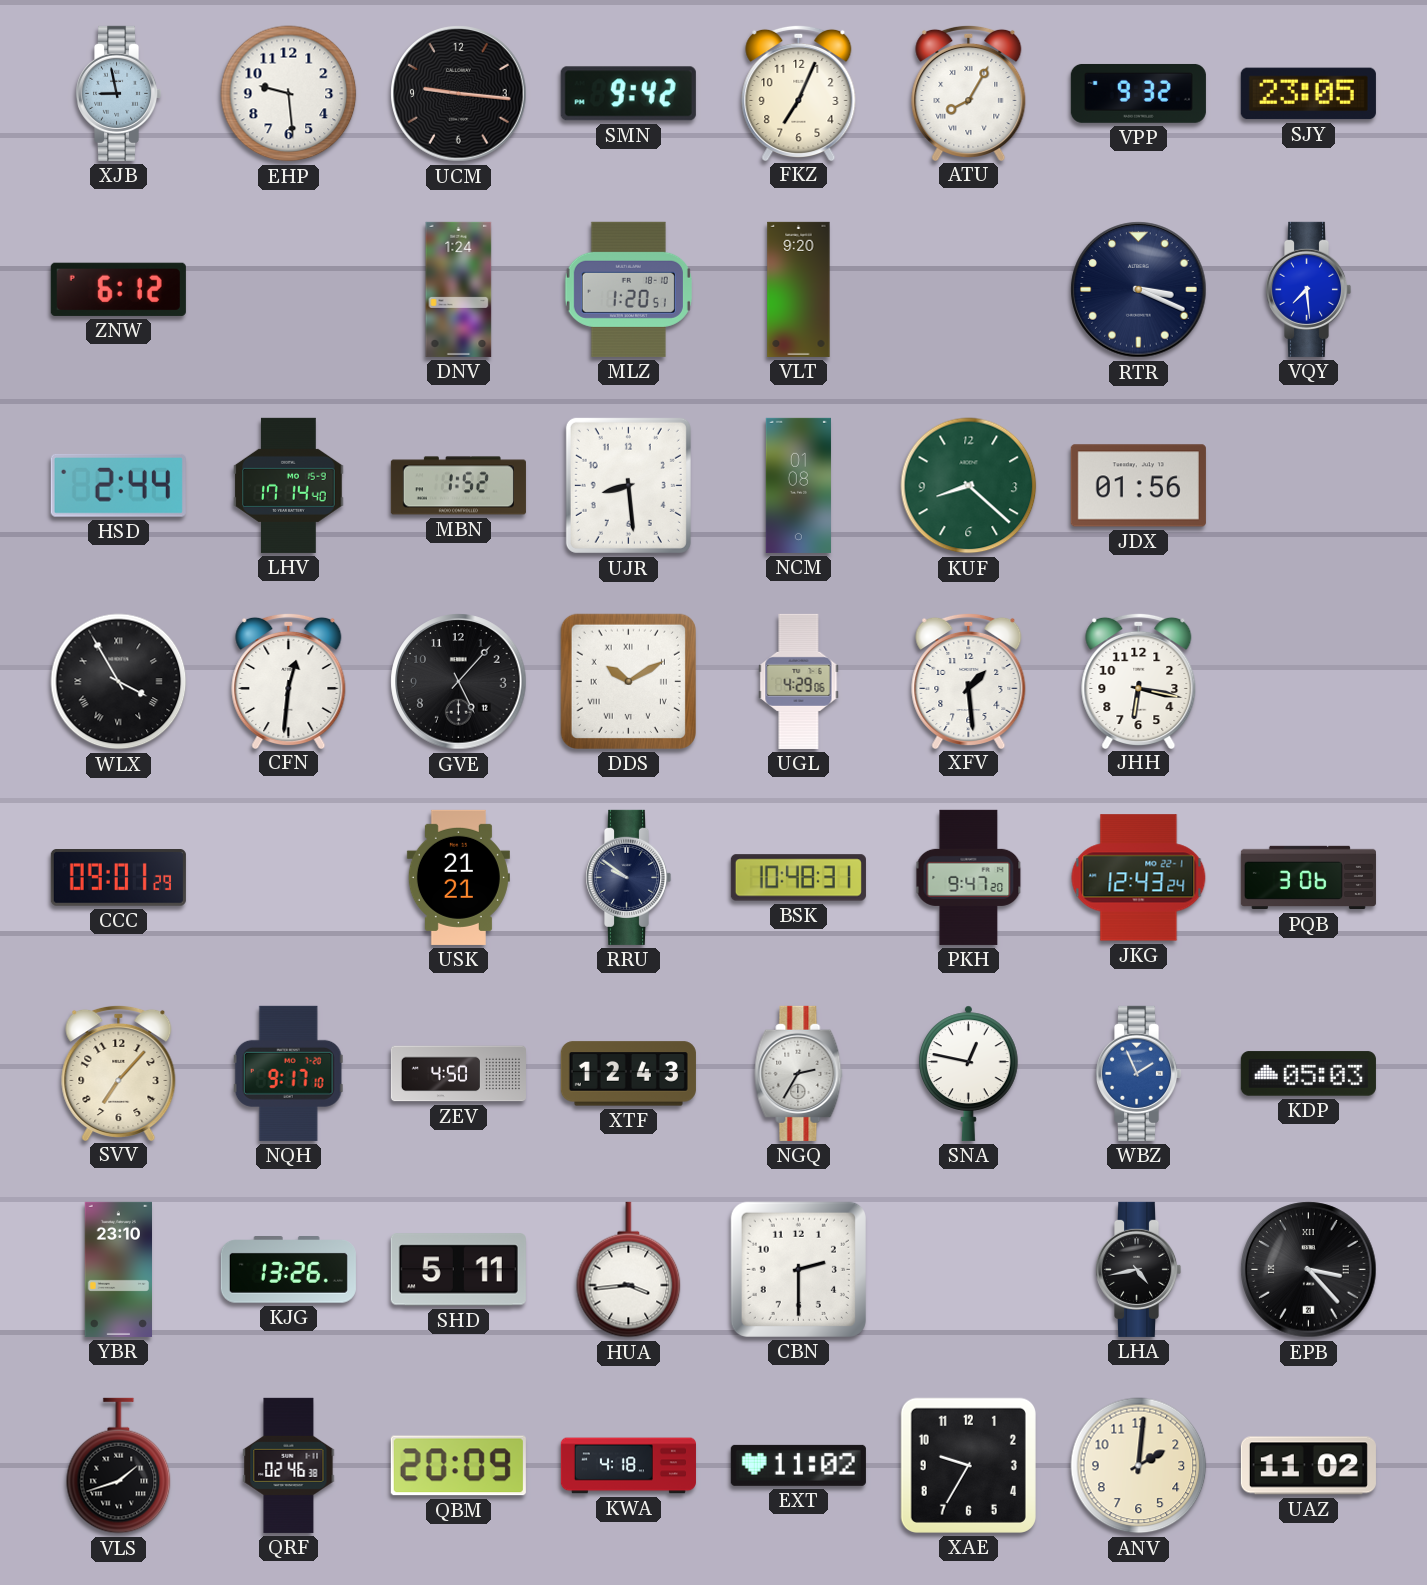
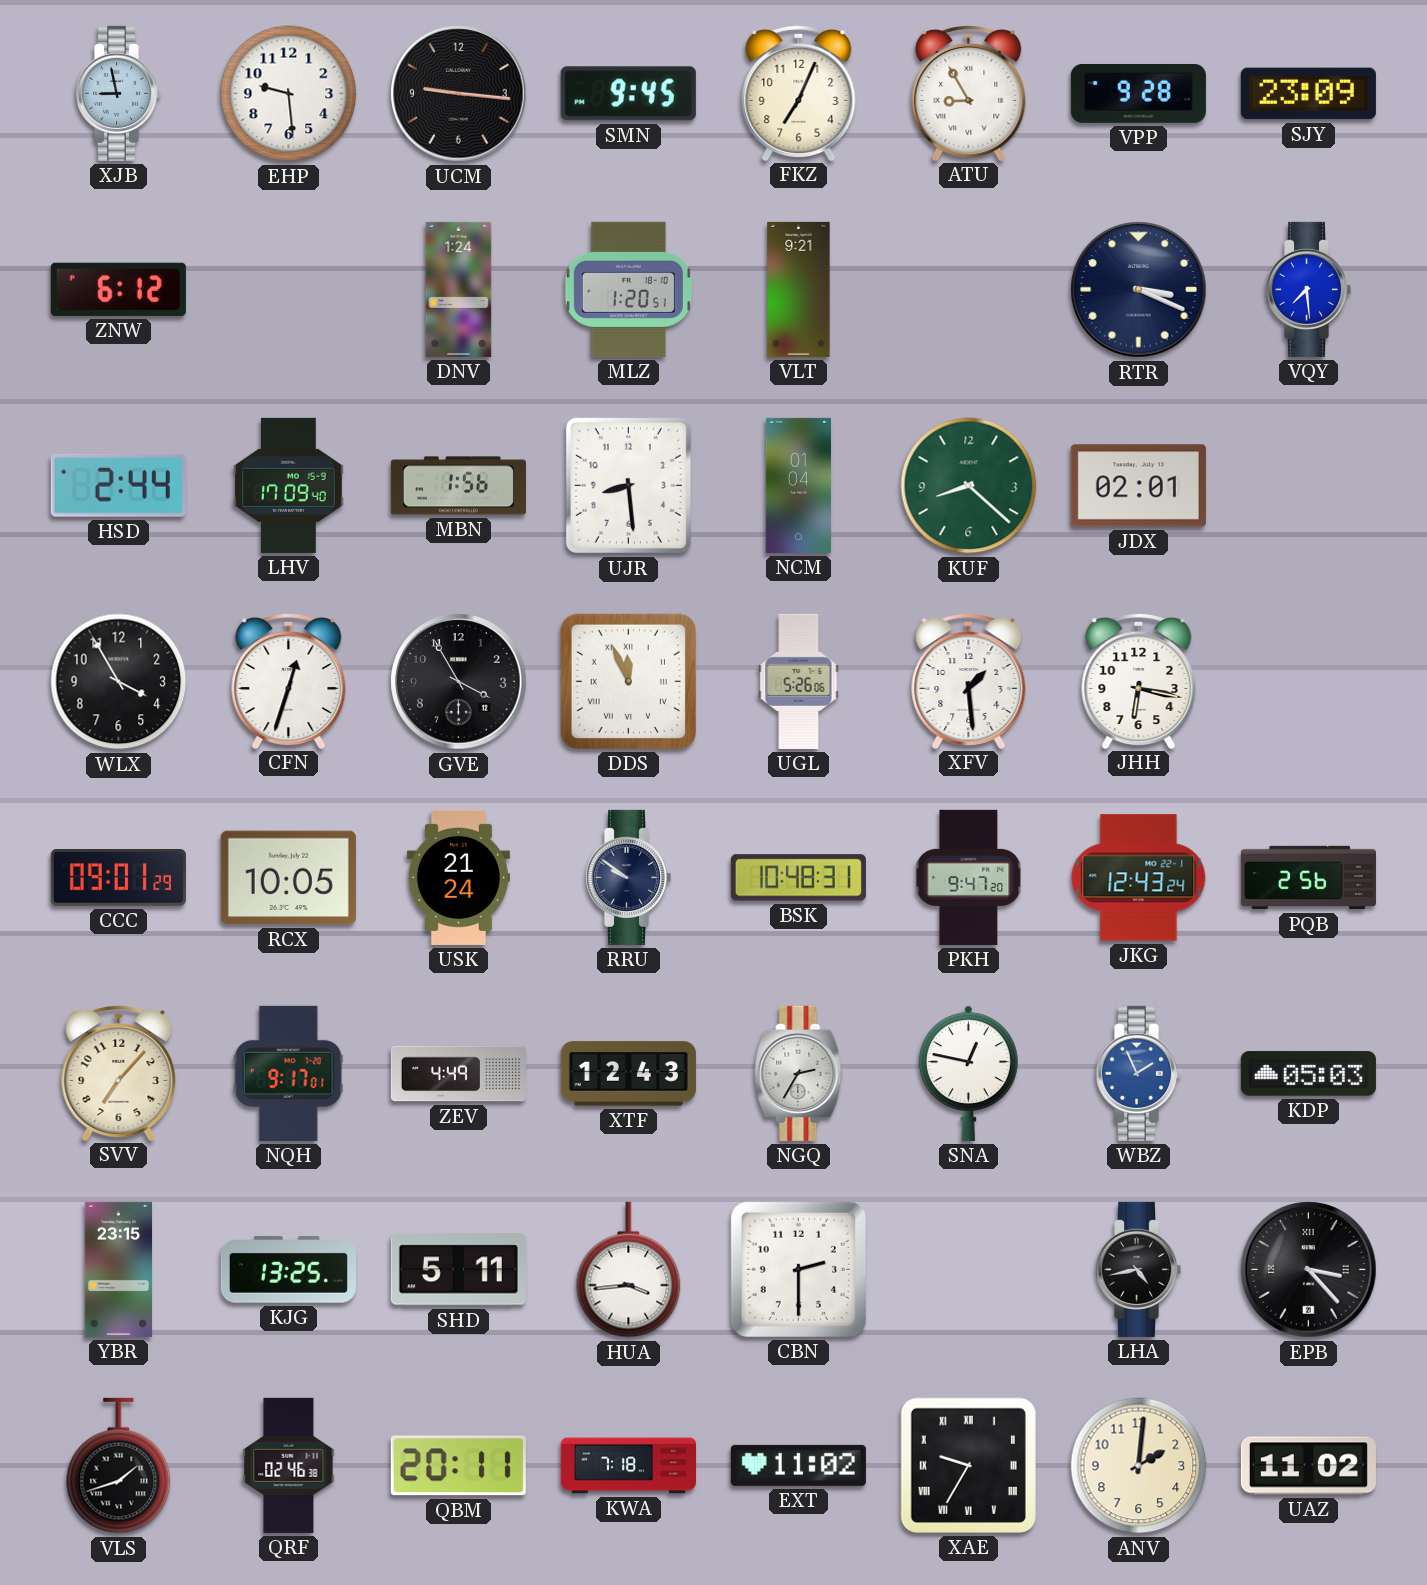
SMN: 9:42 -> 9:45
ATU: 8:05 -> 8:55
VPP: 9:32 -> 9:28
SJY: 23:05 -> 23:09
VLT: 9:20 -> 9:21
LHV: 17:14 -> 17:09
MBN: 1:52 -> 1:56
NCM: 01:08 -> 01:04
JDX: 01:56 -> 02:01
WLX numerals: Roman -> Arabic
CFN: 12:31 -> 12:33
GVE: 5:07 -> 3:55
DDS: 10:10 -> 11:56
UGL: 4:29 -> 5:26
RCX: none -> 10:05
USK: 21:21 -> 21:24
PQB: 3:06 -> 2:56
NQH: 9:17:10 -> 9:17:01
ZEV: 4:50 -> 4:49
YBR: 23:10 -> 23:15
KJG: 13:26 -> 13:25
QBM: 20:09 -> 20:11
KWA: 4:18 -> 7:18
XAE numerals: Arabic -> Roman
